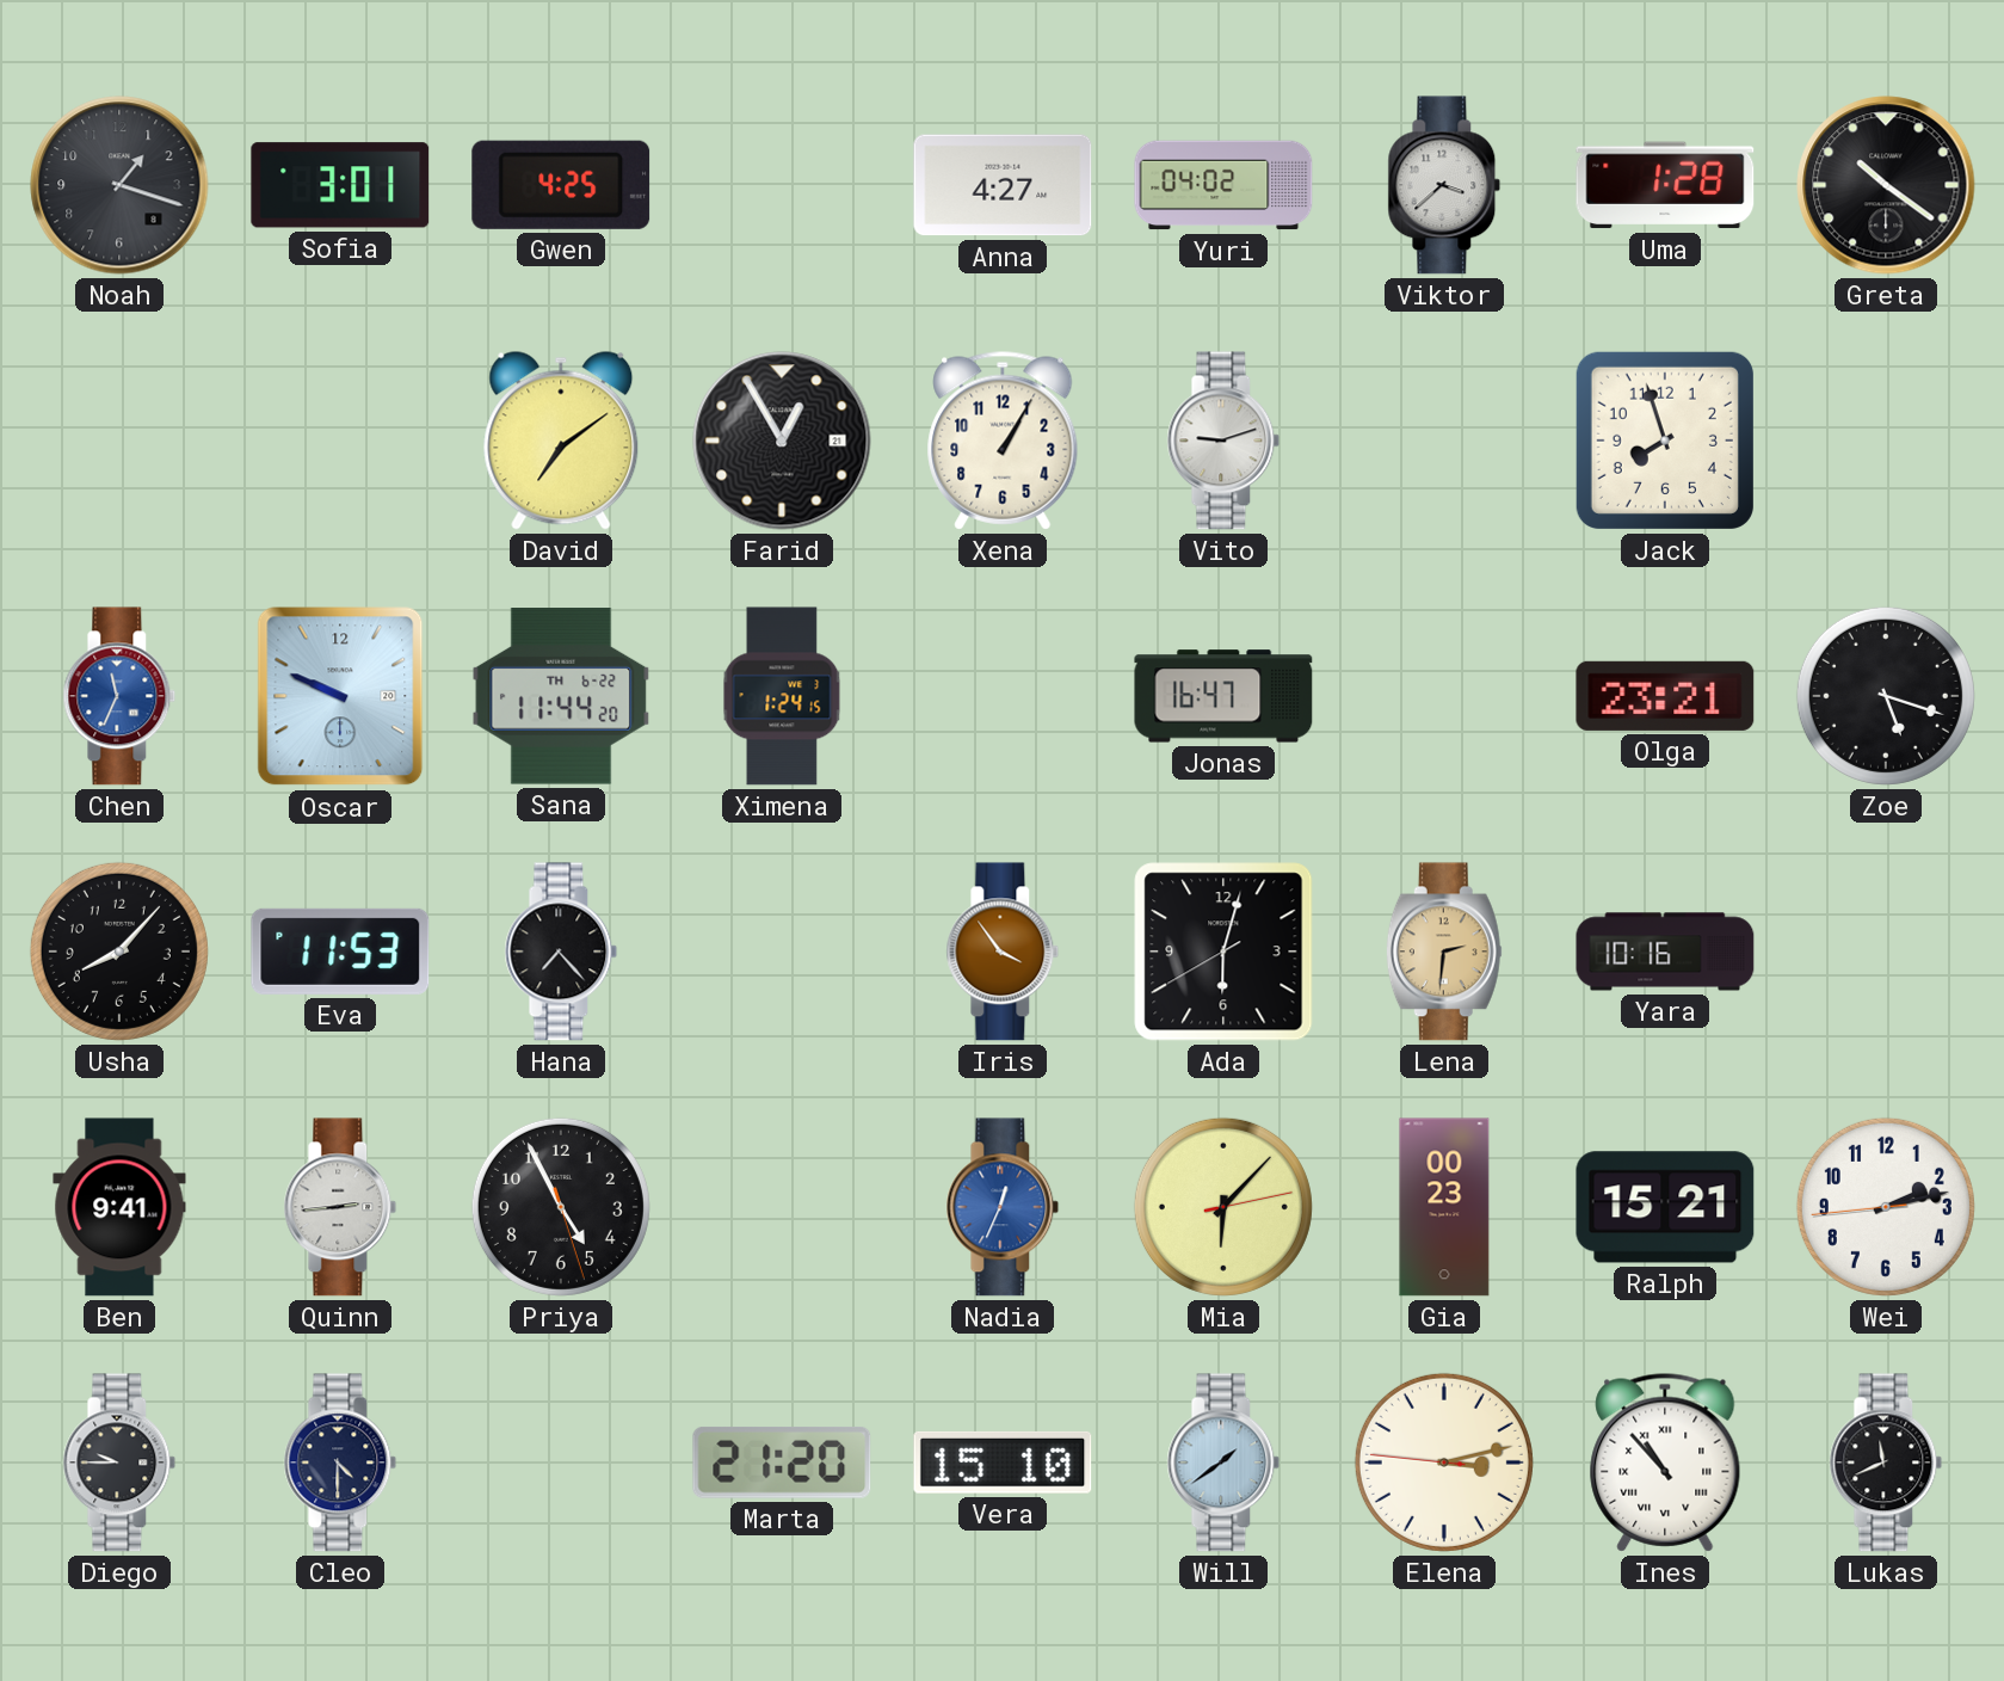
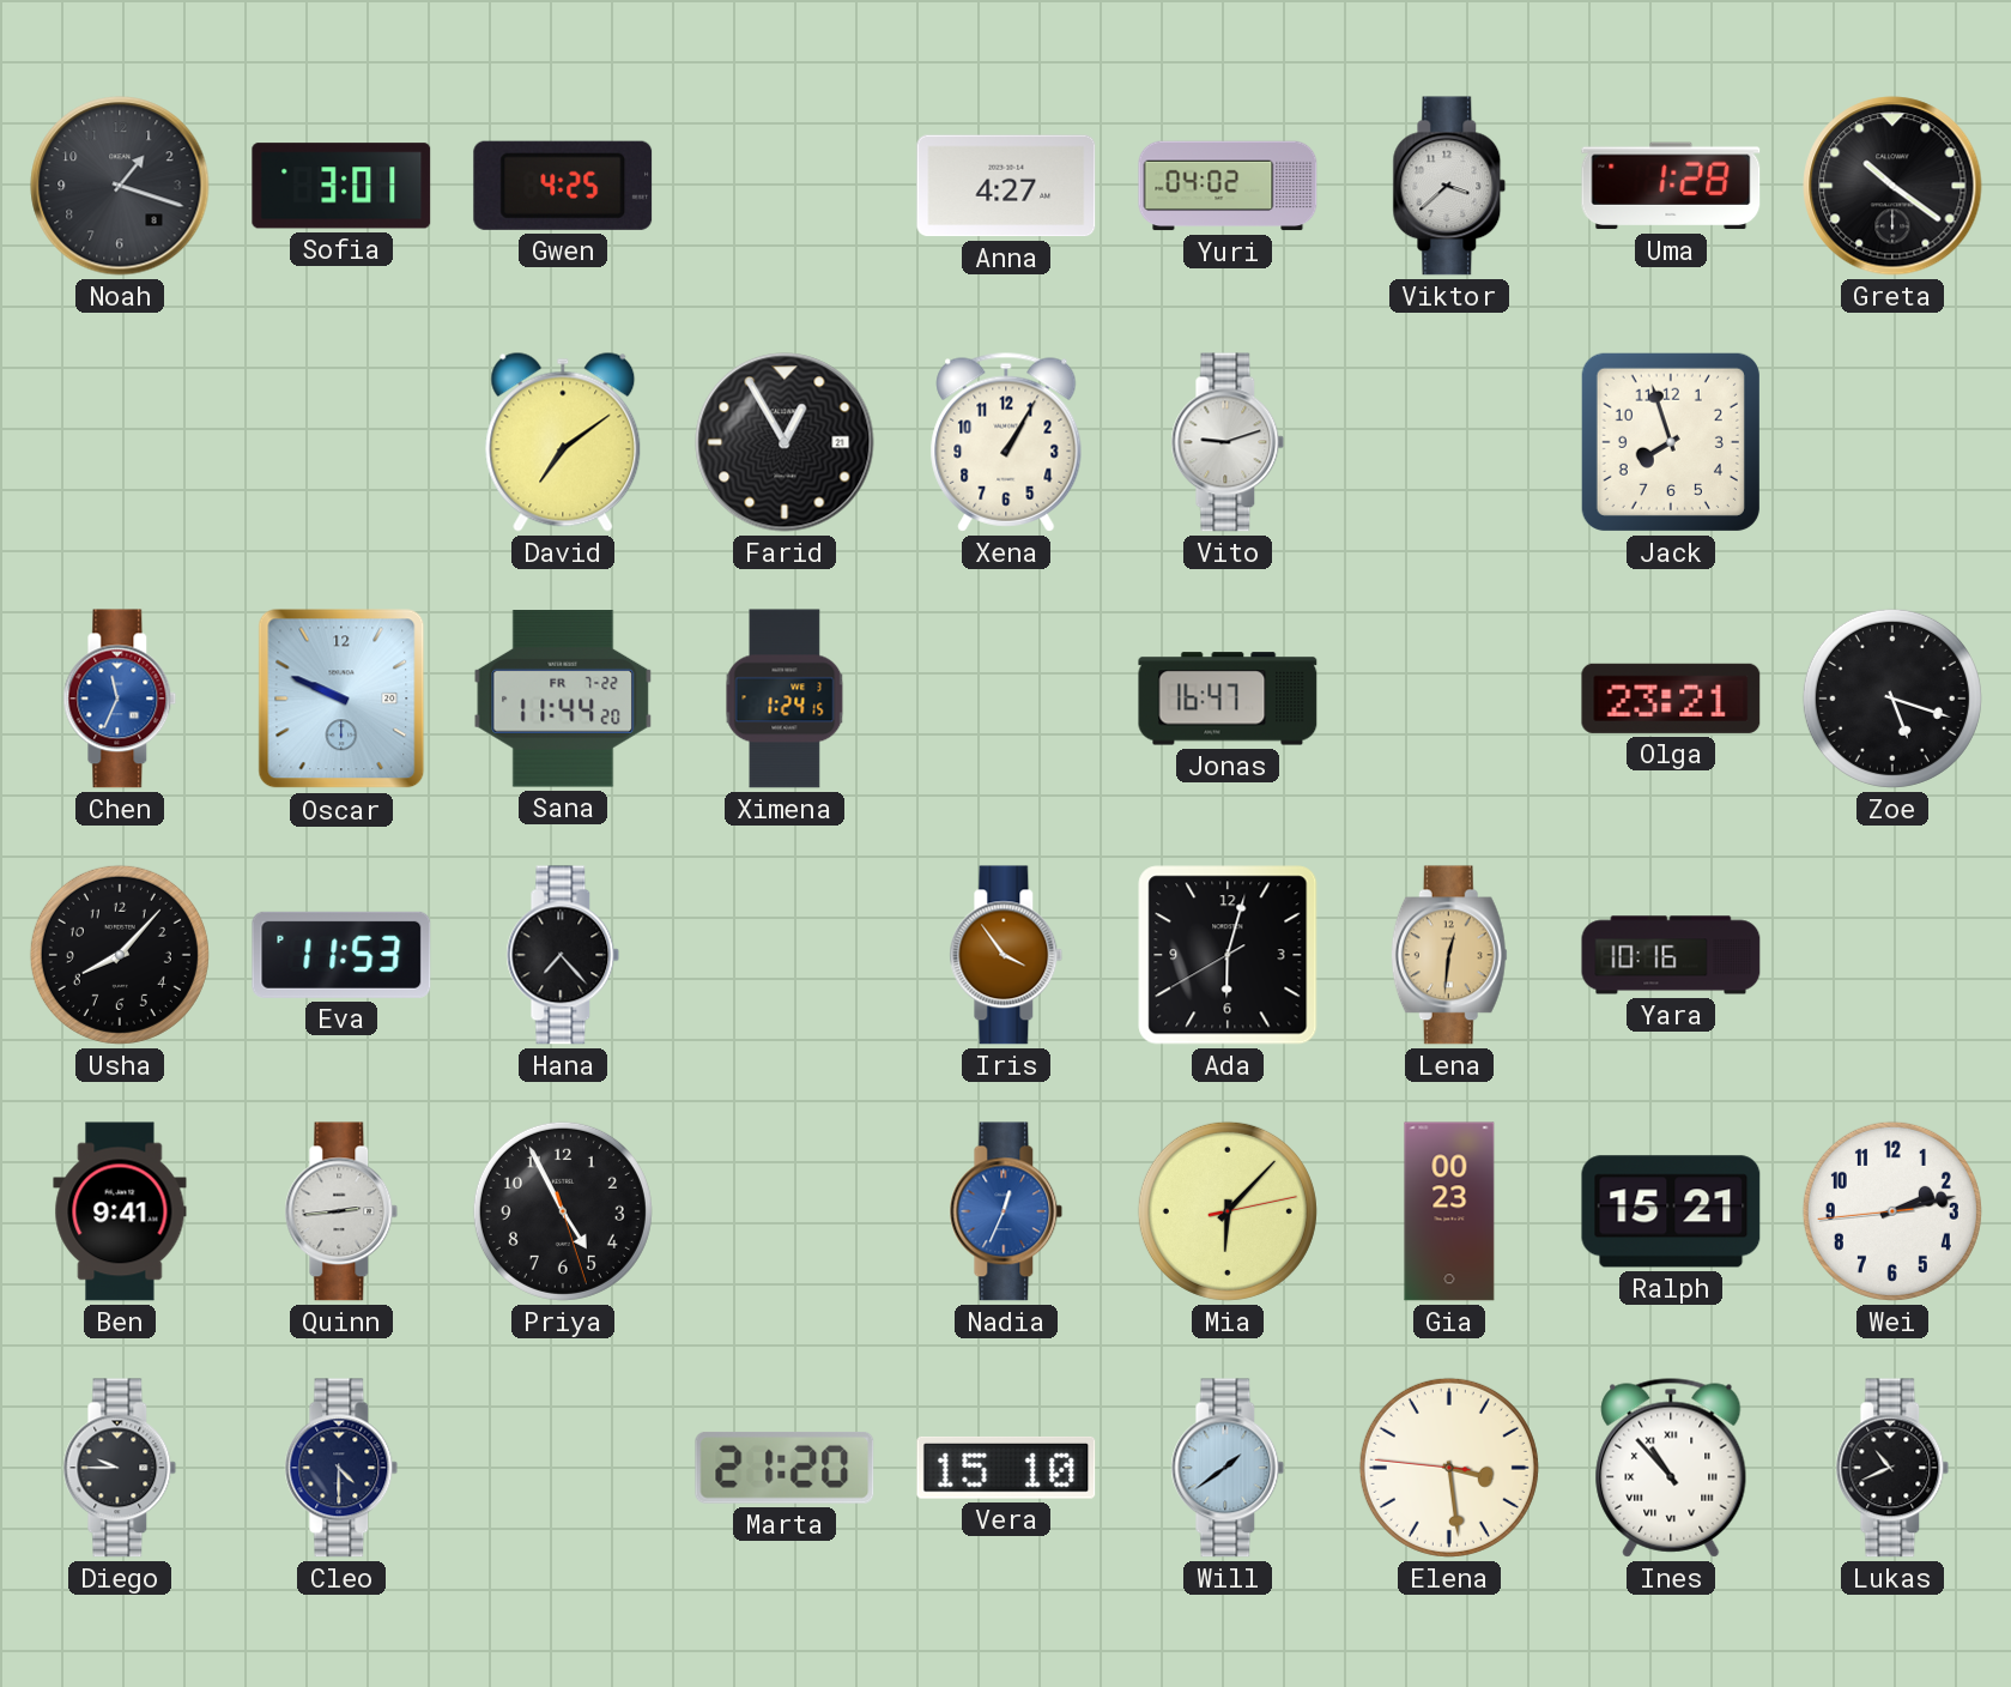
Sana date: TH 6-22 -> FR 7-22
Lena: 2:31 -> 12:31
Elena: 3:12 -> 3:28
Lukas: 11:41 -> 10:41
